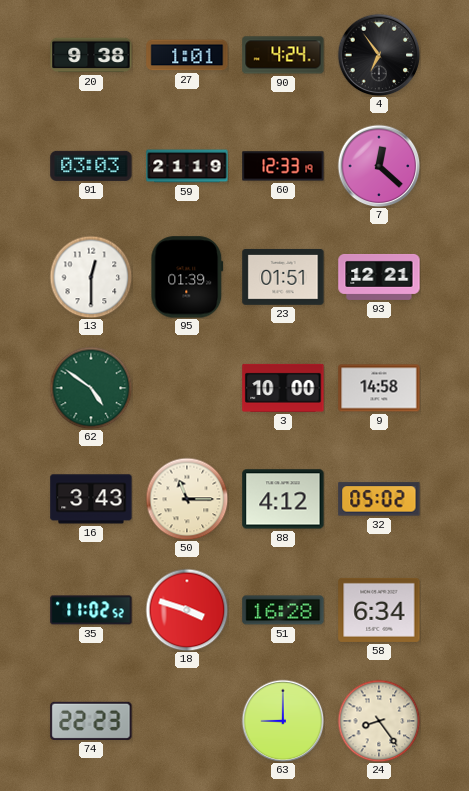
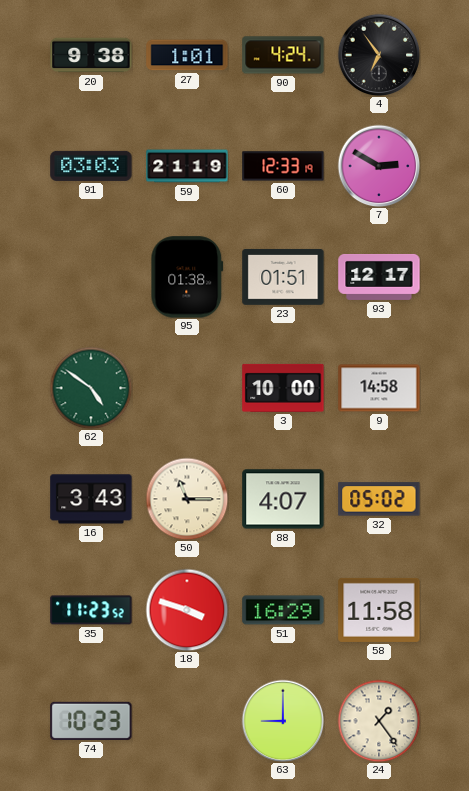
7: 12:22 -> 2:50
13: 12:30 -> none
95: 01:39 -> 01:38
93: 12:21 -> 12:17
88: 4:12 -> 4:07
35: 11:02 -> 11:23
51: 16:28 -> 16:29
58: 6:34 -> 11:58
74: 22:23 -> 10:23
24: 8:24 -> 1:24
